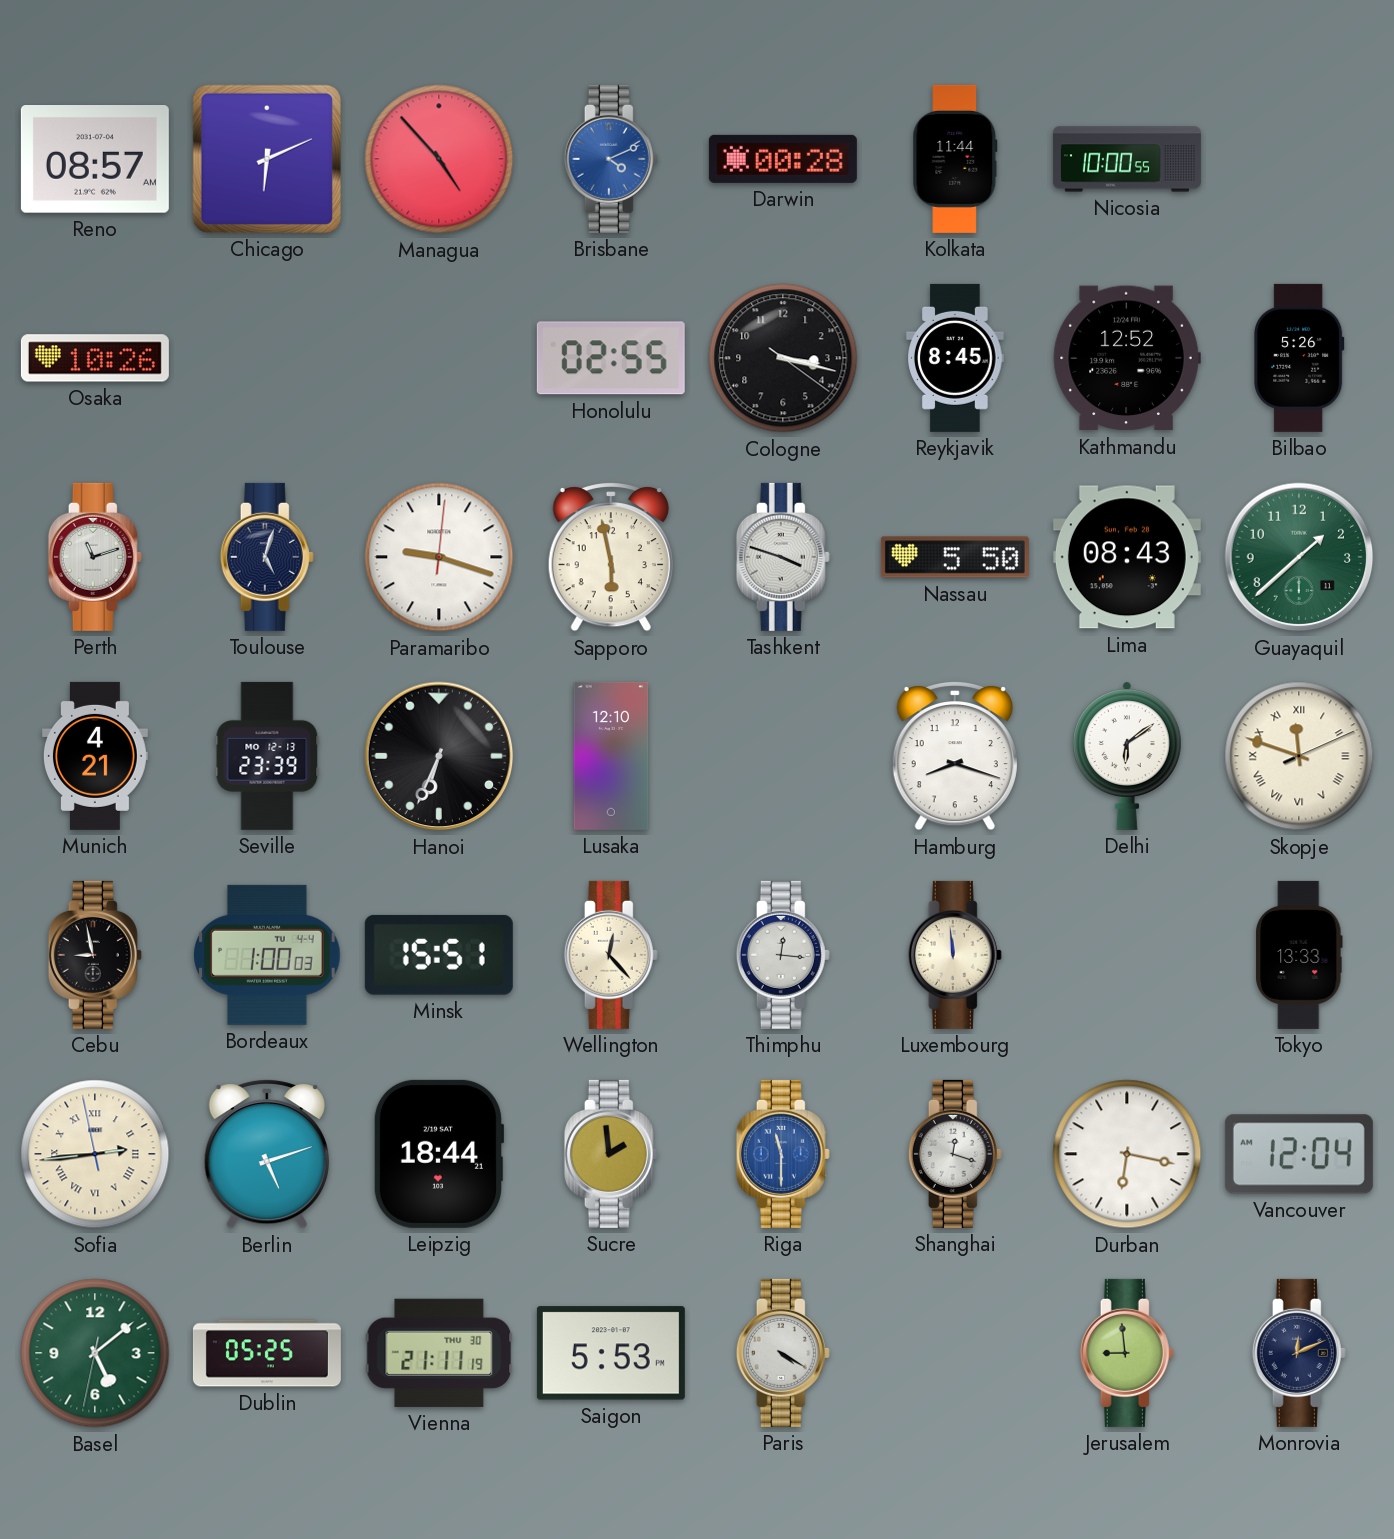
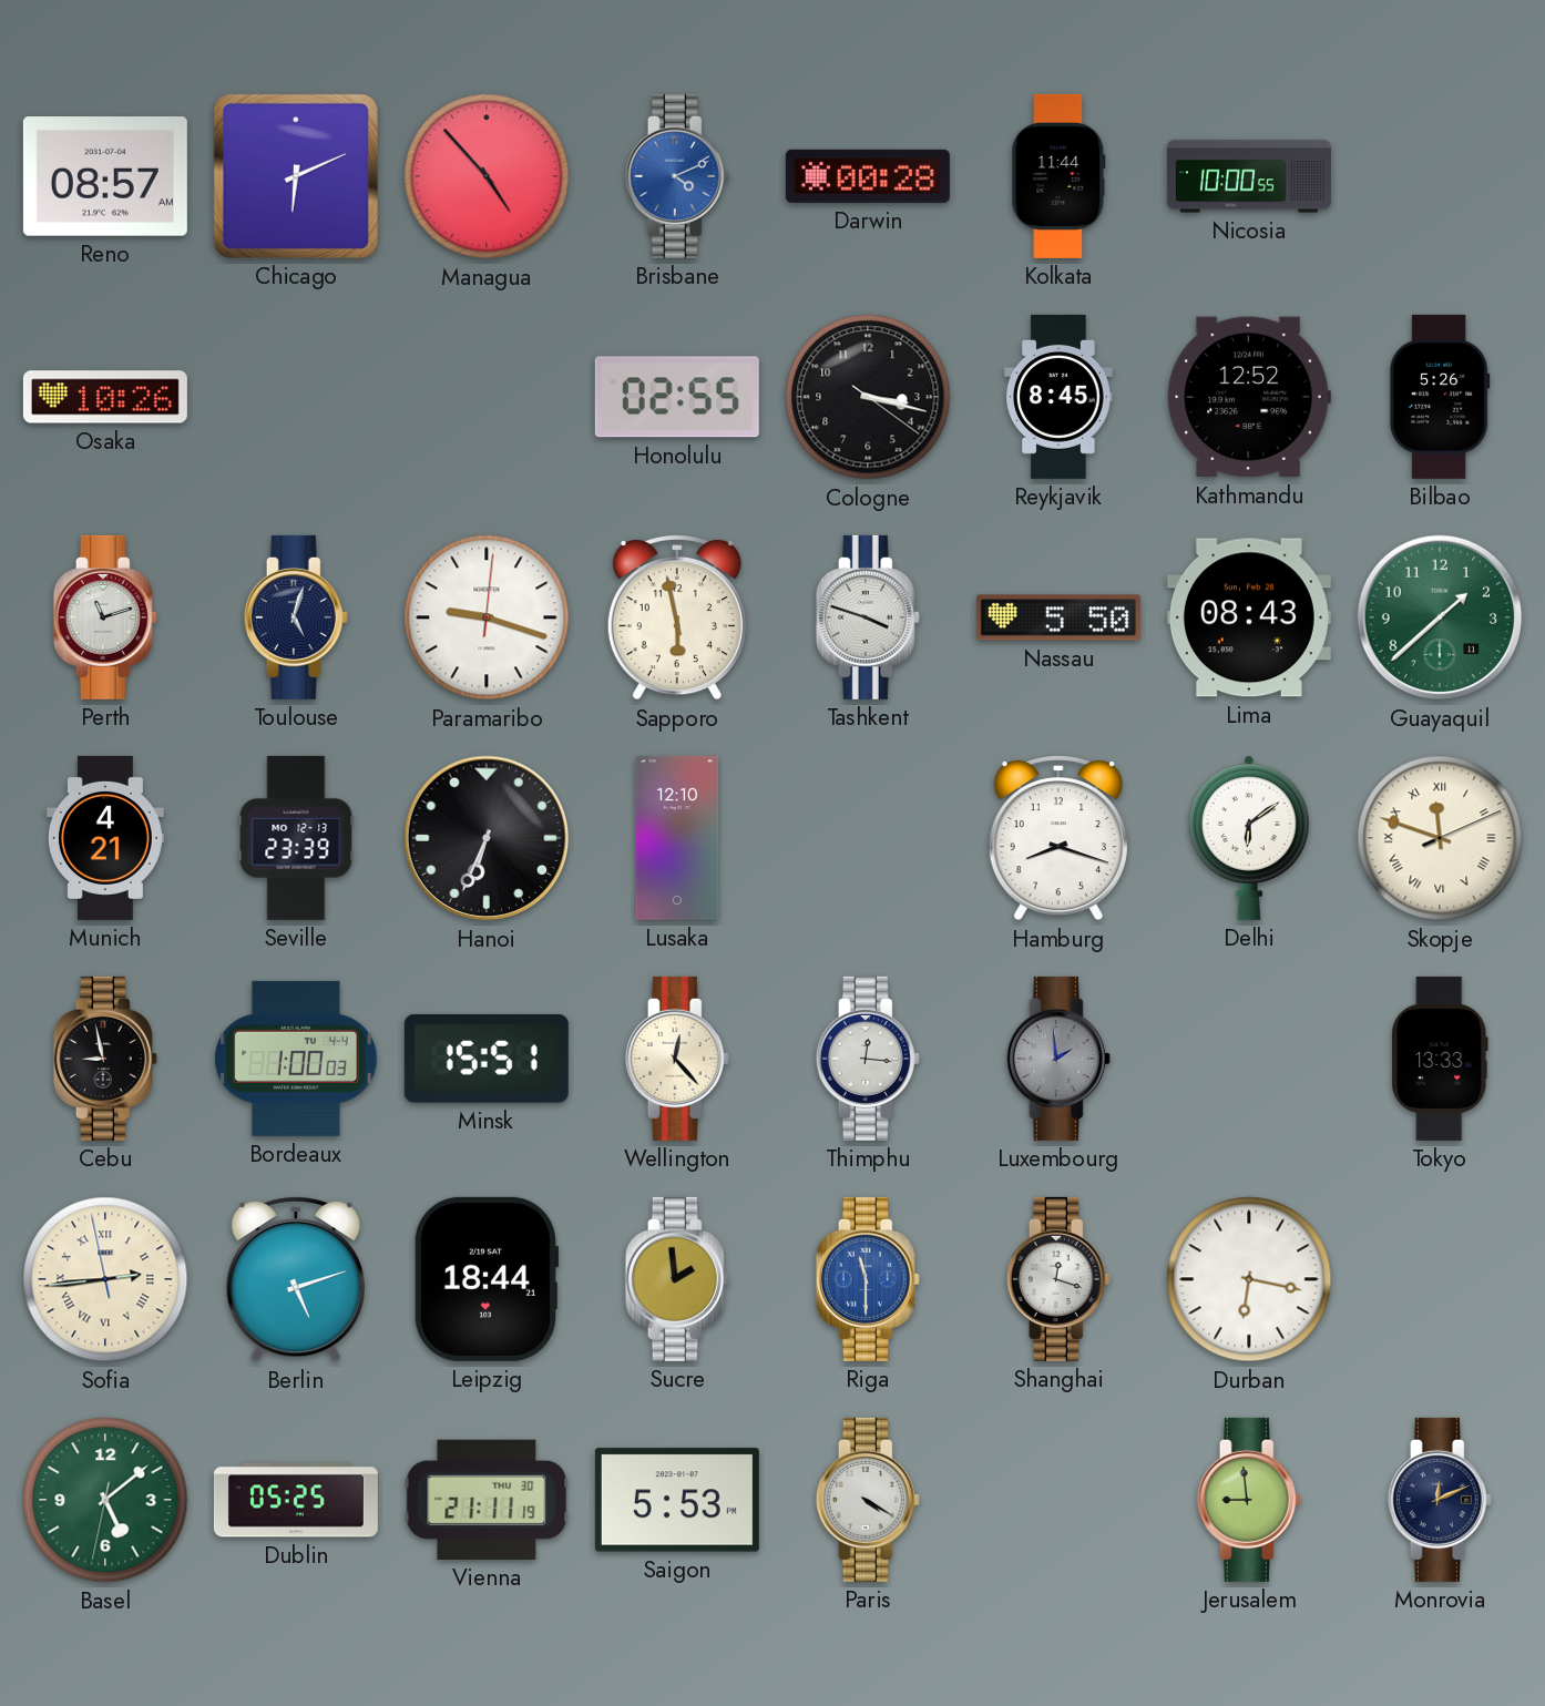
Luxembourg: 11:59 -> 1:59
Luxembourg dial: cream -> grey
Vancouver: 12:04 -> none
